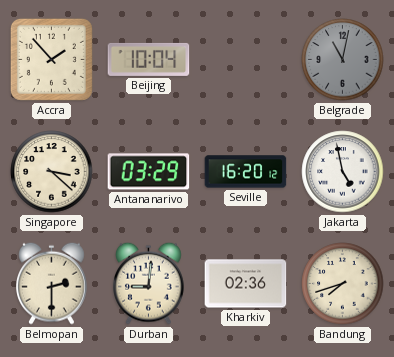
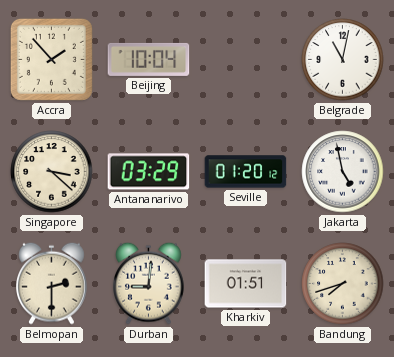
Belgrade dial: grey -> white
Seville: 16:20 -> 01:20
Kharkiv: 02:36 -> 01:51
